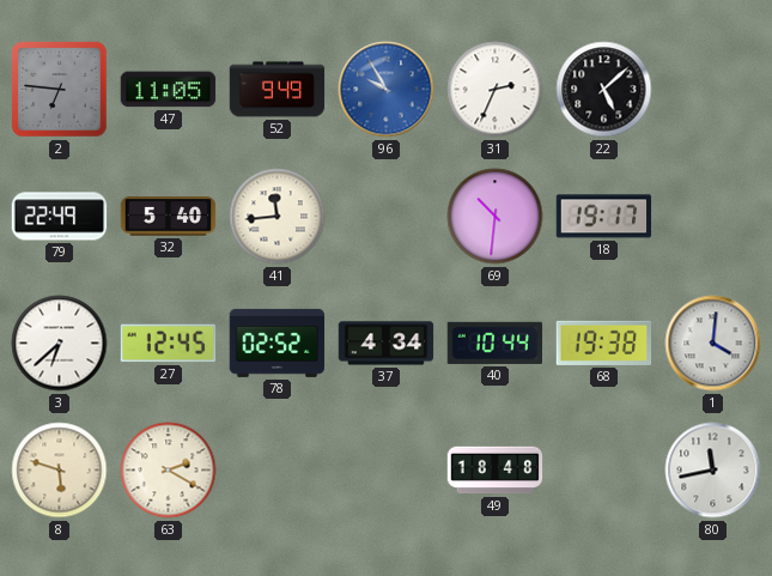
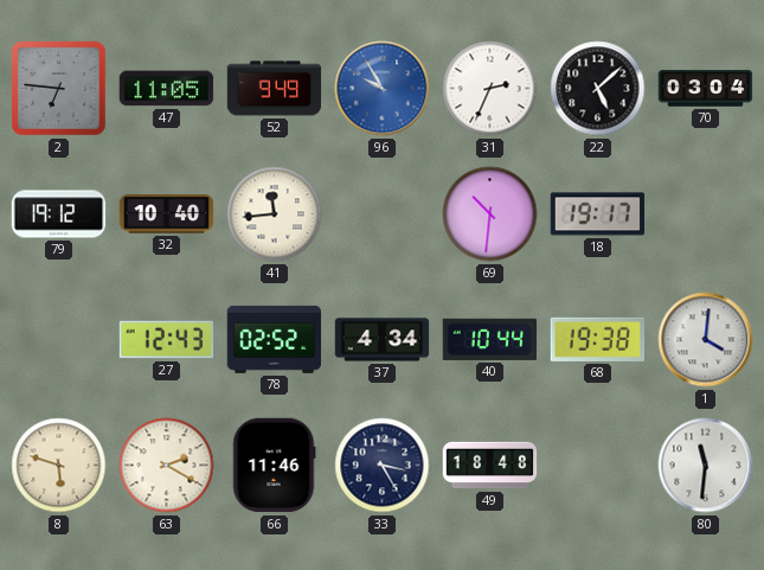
70: none -> 03:04
79: 22:49 -> 19:12
32: 5:40 -> 10:40
3: 6:38 -> none
27: 12:45 -> 12:43
66: none -> 11:46
33: none -> 3:25
80: 11:43 -> 11:31
